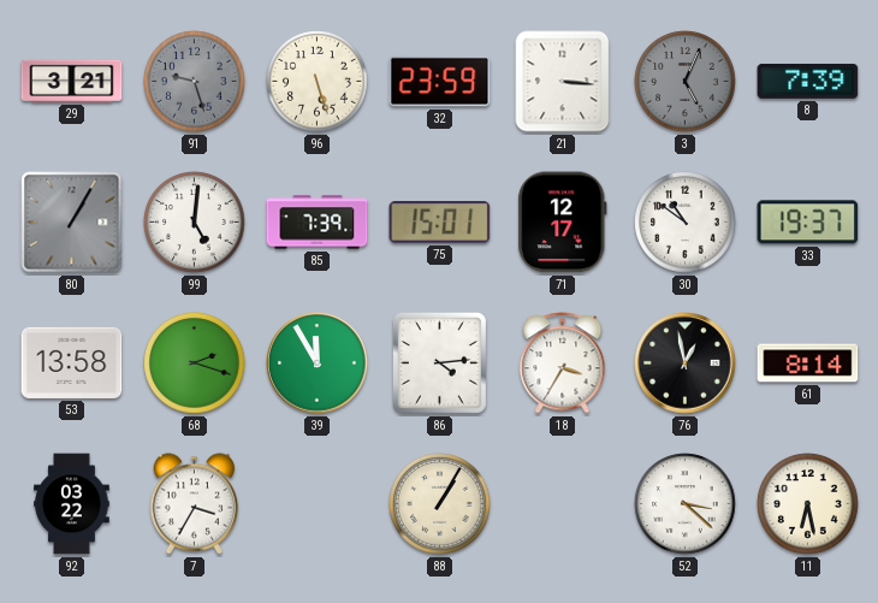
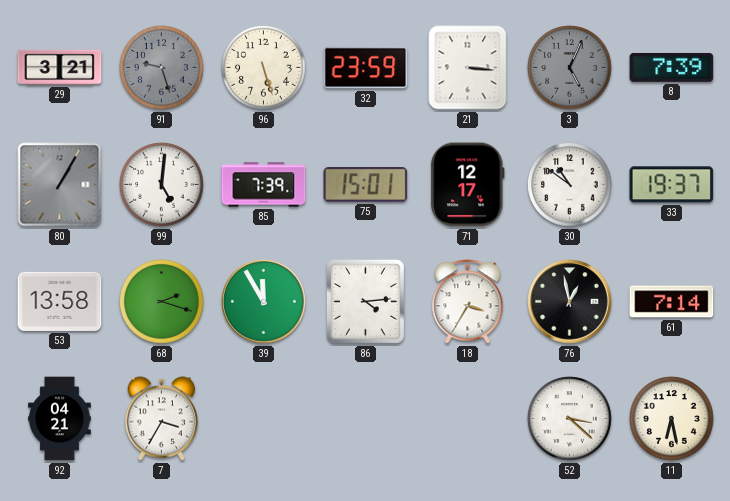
61: 8:14 -> 7:14
92: 03:22 -> 04:21
88: 1:05 -> none
